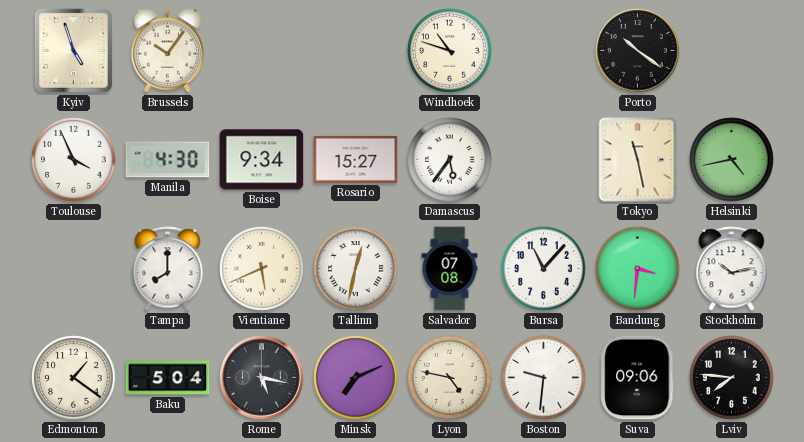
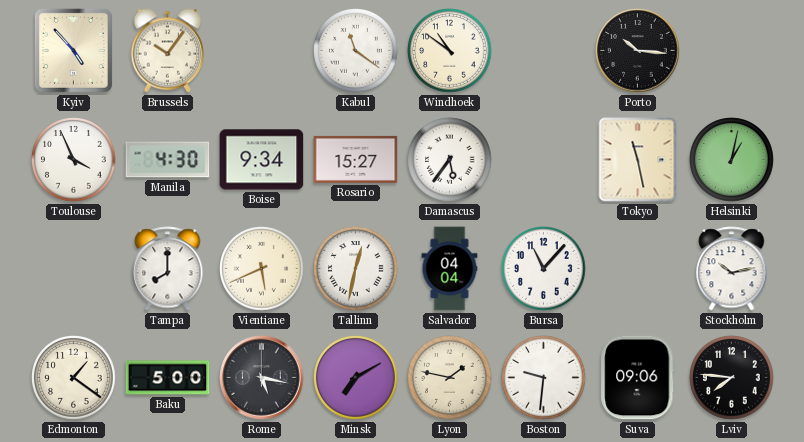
Kyiv: 4:57 -> 4:53
Kabul: none -> 11:21
Windhoek: 10:48 -> 10:51
Porto: 10:21 -> 10:16
Helsinki: 4:43 -> 1:02
Salvador: 07:08 -> 04:04
Bandung: 3:31 -> none
Baku: 5:04 -> 5:00
Minsk: 7:11 -> 7:10
Lyon: 4:47 -> 1:47
